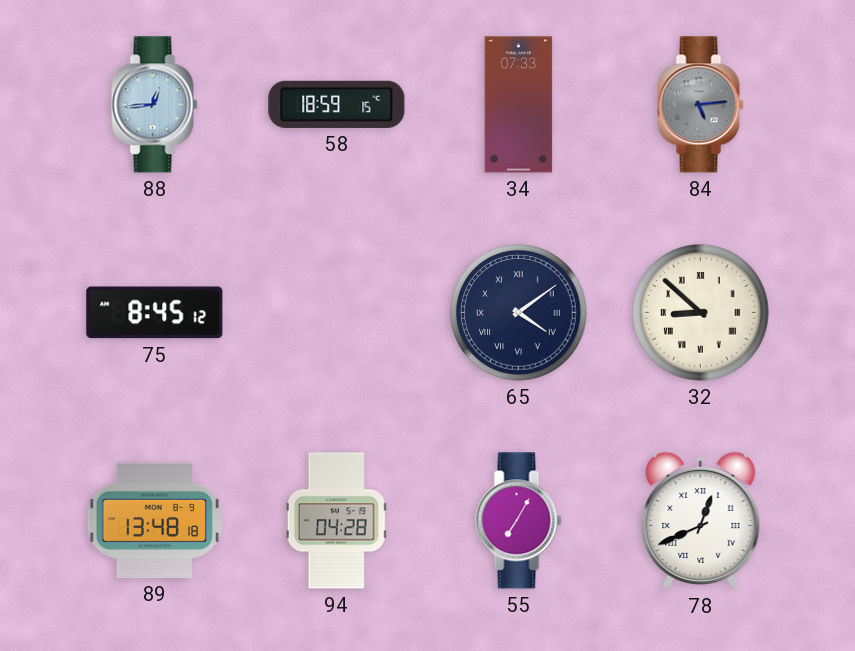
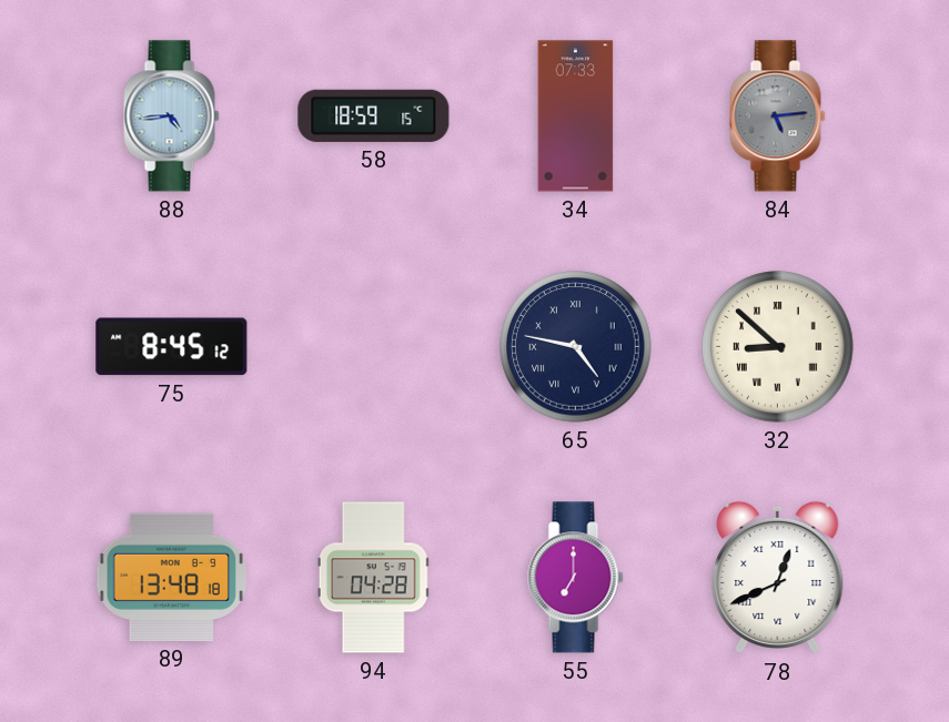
88: 12:44 -> 4:44
65: 4:09 -> 4:47
55: 7:05 -> 7:00
